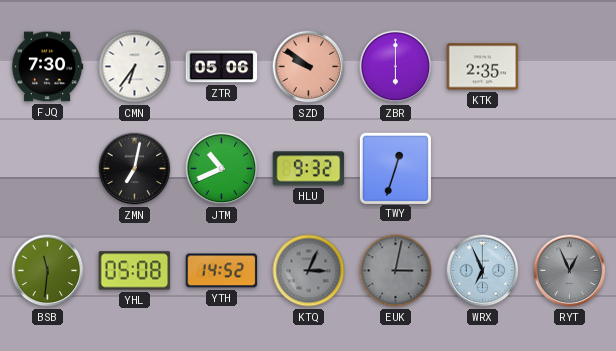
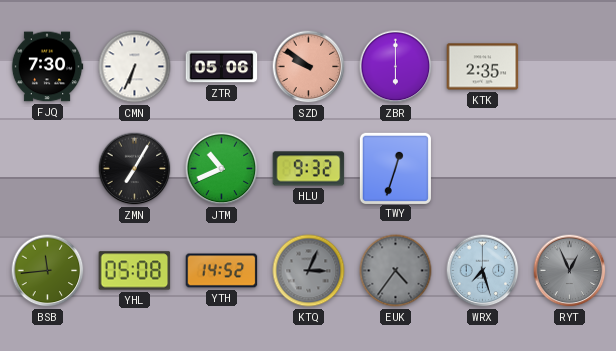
CMN: 6:36 -> 6:34
ZMN: 7:02 -> 7:05
BSB: 11:31 -> 11:44
EUK: 3:02 -> 4:36
WRX: 6:56 -> 7:27
